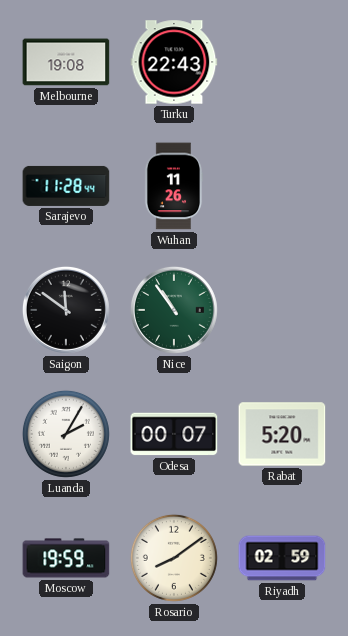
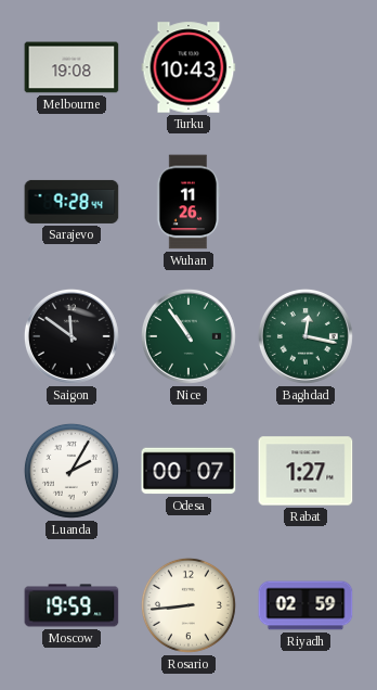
Turku: 22:43 -> 10:43
Sarajevo: 11:28 -> 9:28
Baghdad: none -> 12:17
Rabat: 5:20 -> 1:27
Rosario: 8:09 -> 8:44
